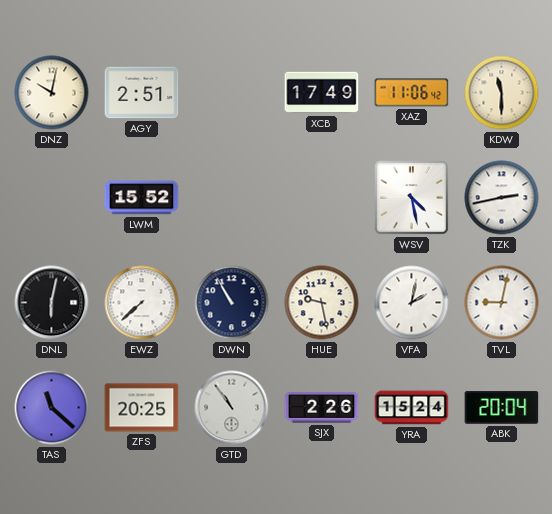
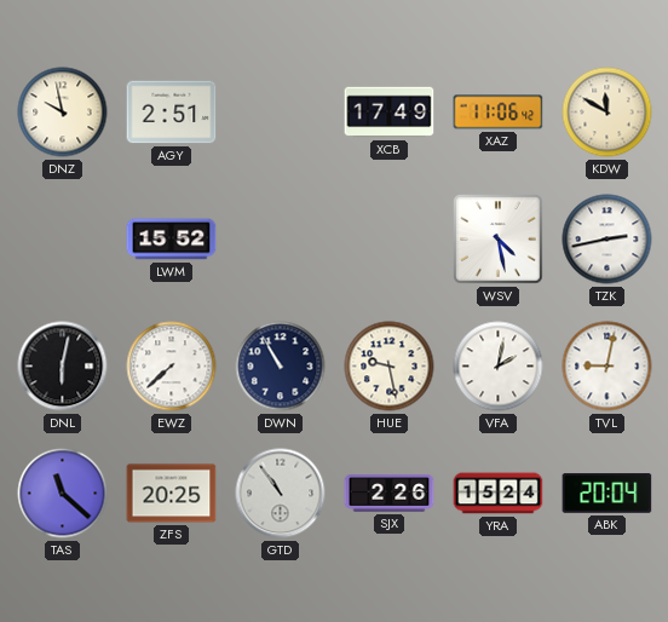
DNZ: 10:02 -> 9:58
KDW: 11:30 -> 11:50
